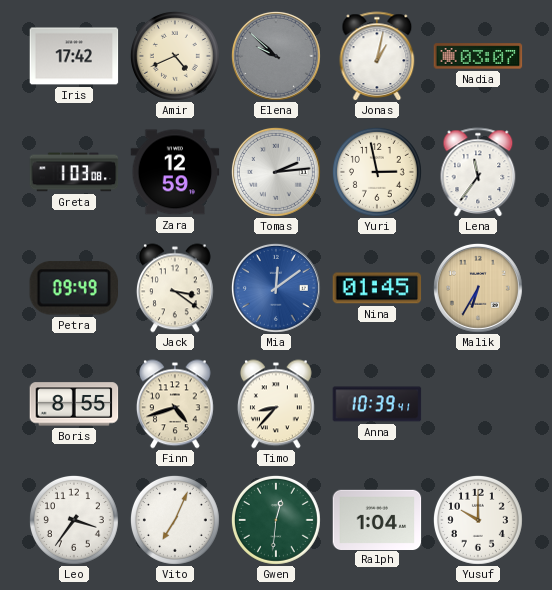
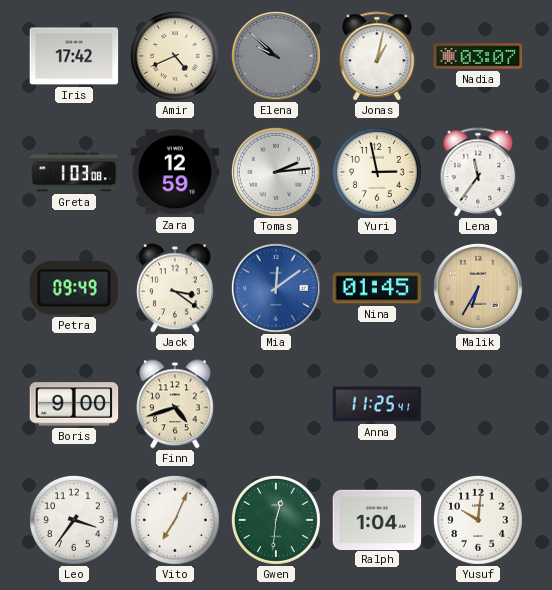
Boris: 8:55 -> 9:00
Timo: 8:37 -> none
Anna: 10:39 -> 11:25
Yusuf: 10:00 -> 10:01
